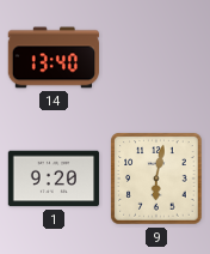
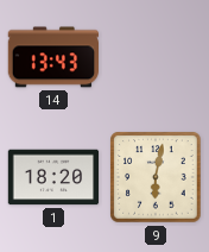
14: 13:40 -> 13:43
1: 9:20 -> 18:20
